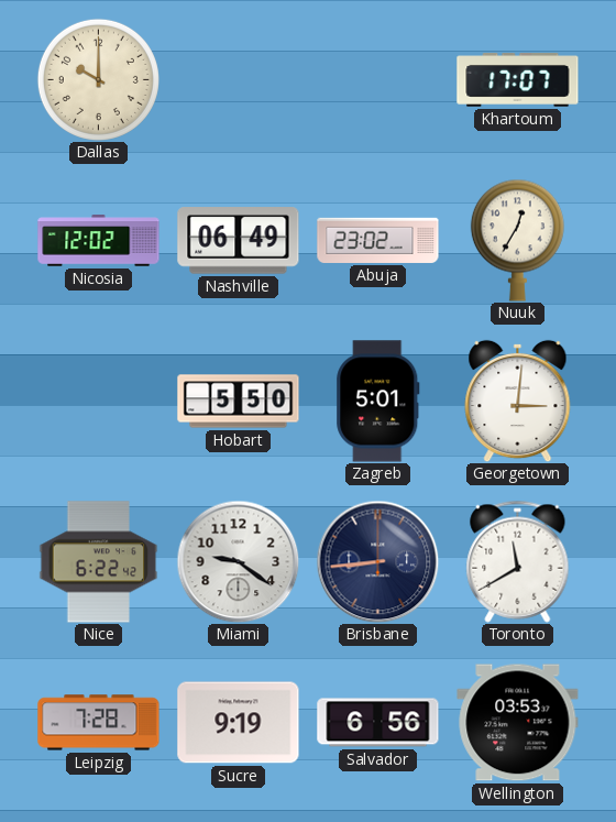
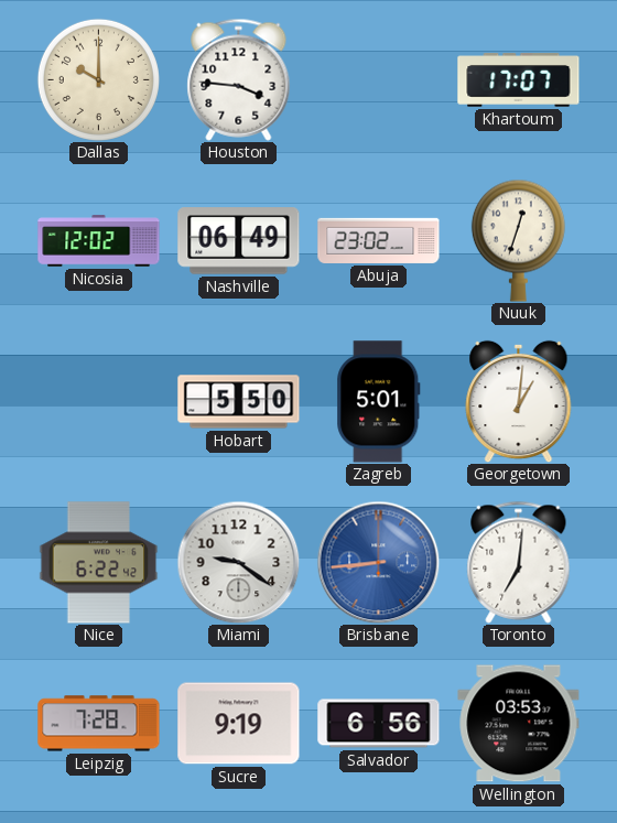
Houston: none -> 3:46
Nuuk: 12:35 -> 12:33
Georgetown: 3:01 -> 1:01
Brisbane dial: navy -> blue
Toronto: 11:40 -> 7:01
